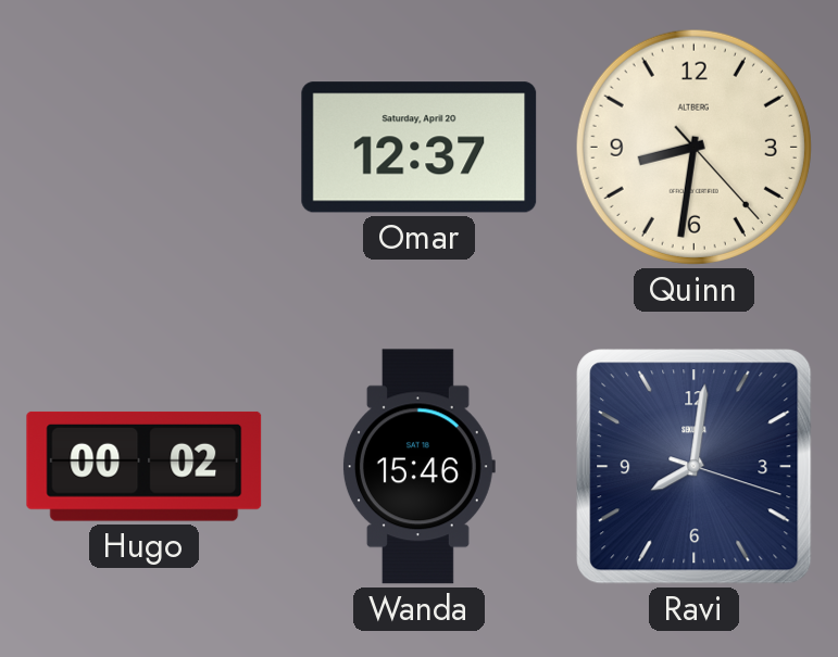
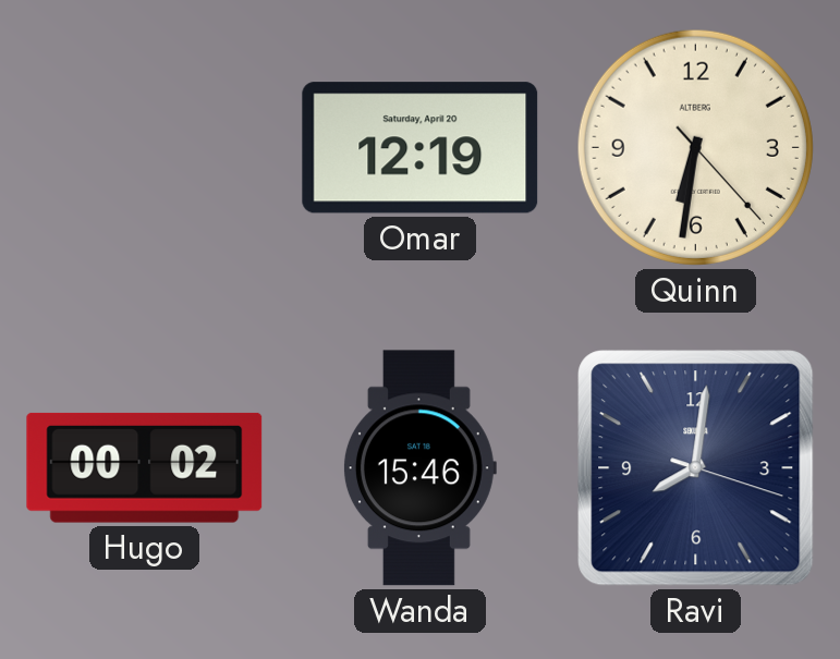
Omar: 12:37 -> 12:19
Quinn: 8:31 -> 6:31
